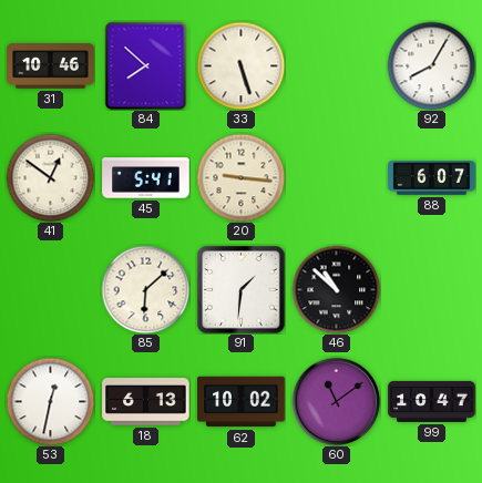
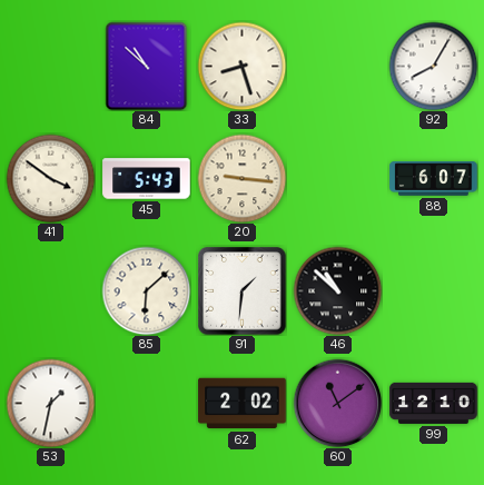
31: 10:46 -> none
84: 7:52 -> 10:52
33: 5:27 -> 8:27
41: 12:51 -> 3:51
45: 5:41 -> 5:43
53: 12:32 -> 1:32
18: 6:13 -> none
62: 10:02 -> 2:02
99: 10:47 -> 12:10
